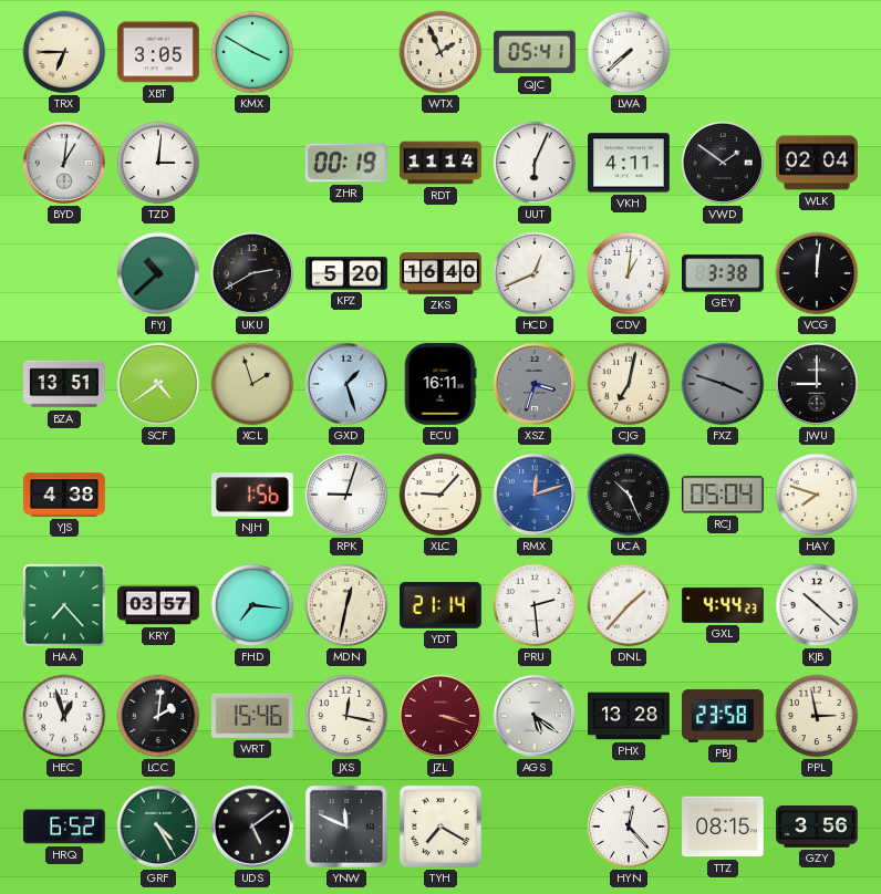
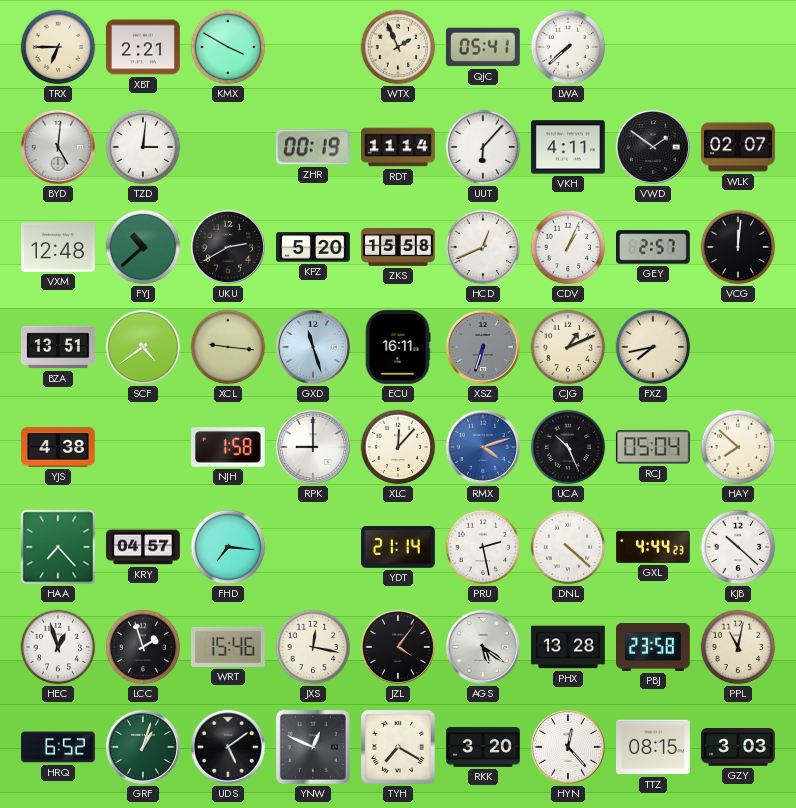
XBT: 3:05 -> 2:21
BYD: 1:01 -> 5:01
UUT: 6:04 -> 6:07
WLK: 02:04 -> 02:07
VXM: none -> 12:48
ZKS: 16:40 -> 15:58
CDV: 1:01 -> 1:04
GEY: 3:38 -> 2:57
XCL: 1:57 -> 9:16
GXD: 1:27 -> 11:27
XSZ: 3:33 -> 6:33
CJG: 7:02 -> 1:11
FXZ: 3:48 -> 7:43
FXZ dial: grey -> cream
JWU: 9:00 -> none
NJH: 1:56 -> 1:58
RPK: 9:03 -> 9:00
XLC: 9:07 -> 12:07
RMX: 12:12 -> 4:12
HAY: 7:48 -> 7:52
KRY: 03:57 -> 04:57
MDN: 12:32 -> none
PRU: 2:29 -> 2:28
DNL: 1:37 -> 4:22
LCC: 2:01 -> 1:57
JZL: 3:18 -> 4:06
JZL dial: burgundy -> black
PPL: 2:58 -> 11:02
GRF: 4:25 -> 1:03
YNW: 11:49 -> 12:49
RKK: none -> 3:20
GZY: 3:56 -> 3:03
